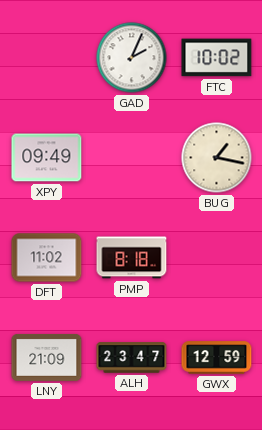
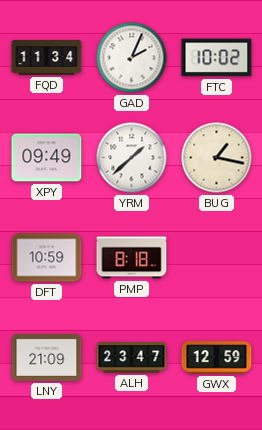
FQD: none -> 11:34
YRM: none -> 1:38
DFT: 11:02 -> 10:59
